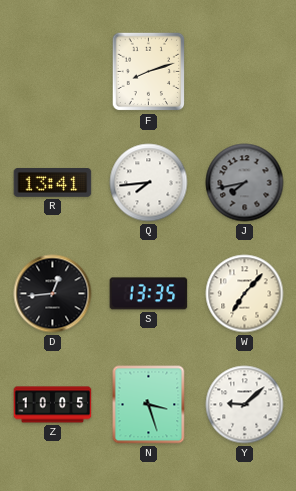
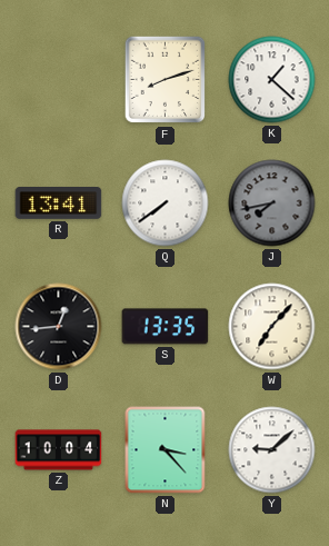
K: none -> 1:22
Q: 7:44 -> 7:39
Z: 10:05 -> 10:04
N: 3:27 -> 3:23
